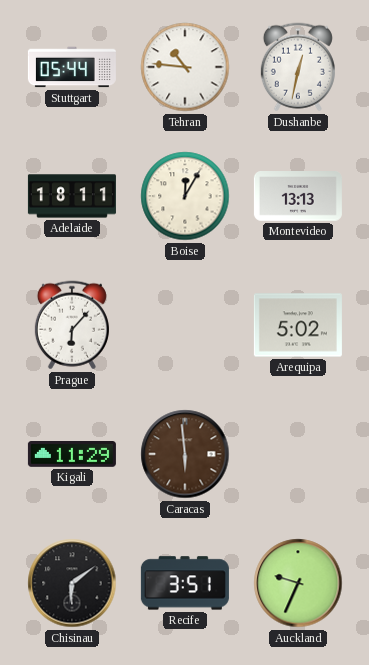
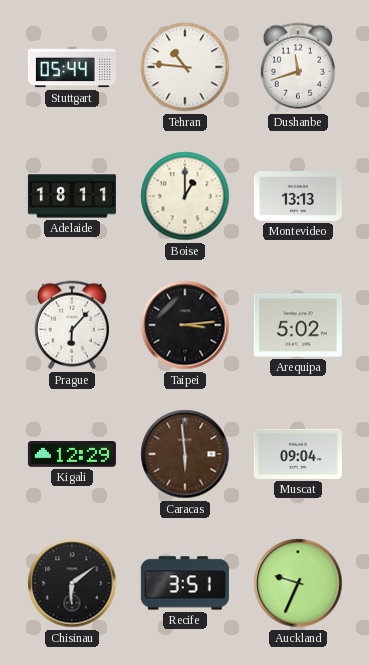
Dushanbe: 12:32 -> 11:42
Boise: 12:05 -> 1:00
Taipei: none -> 3:14
Kigali: 11:29 -> 12:29
Muscat: none -> 09:04
